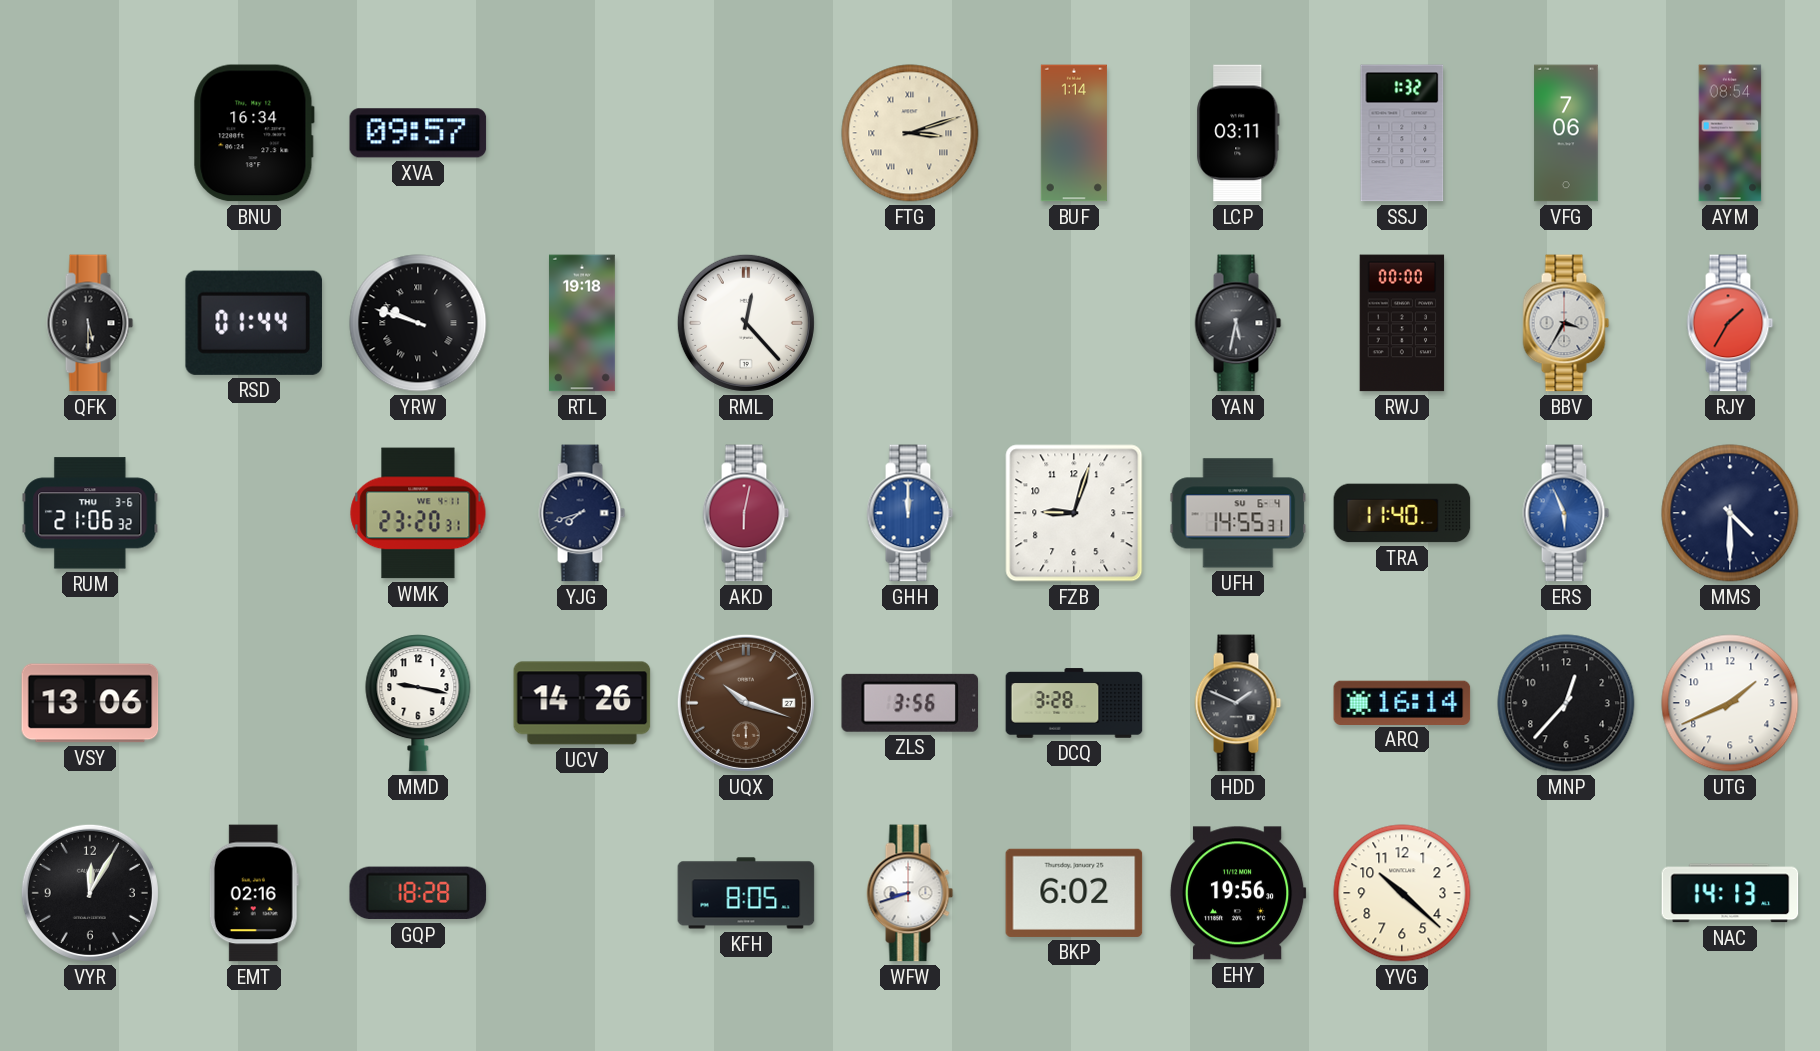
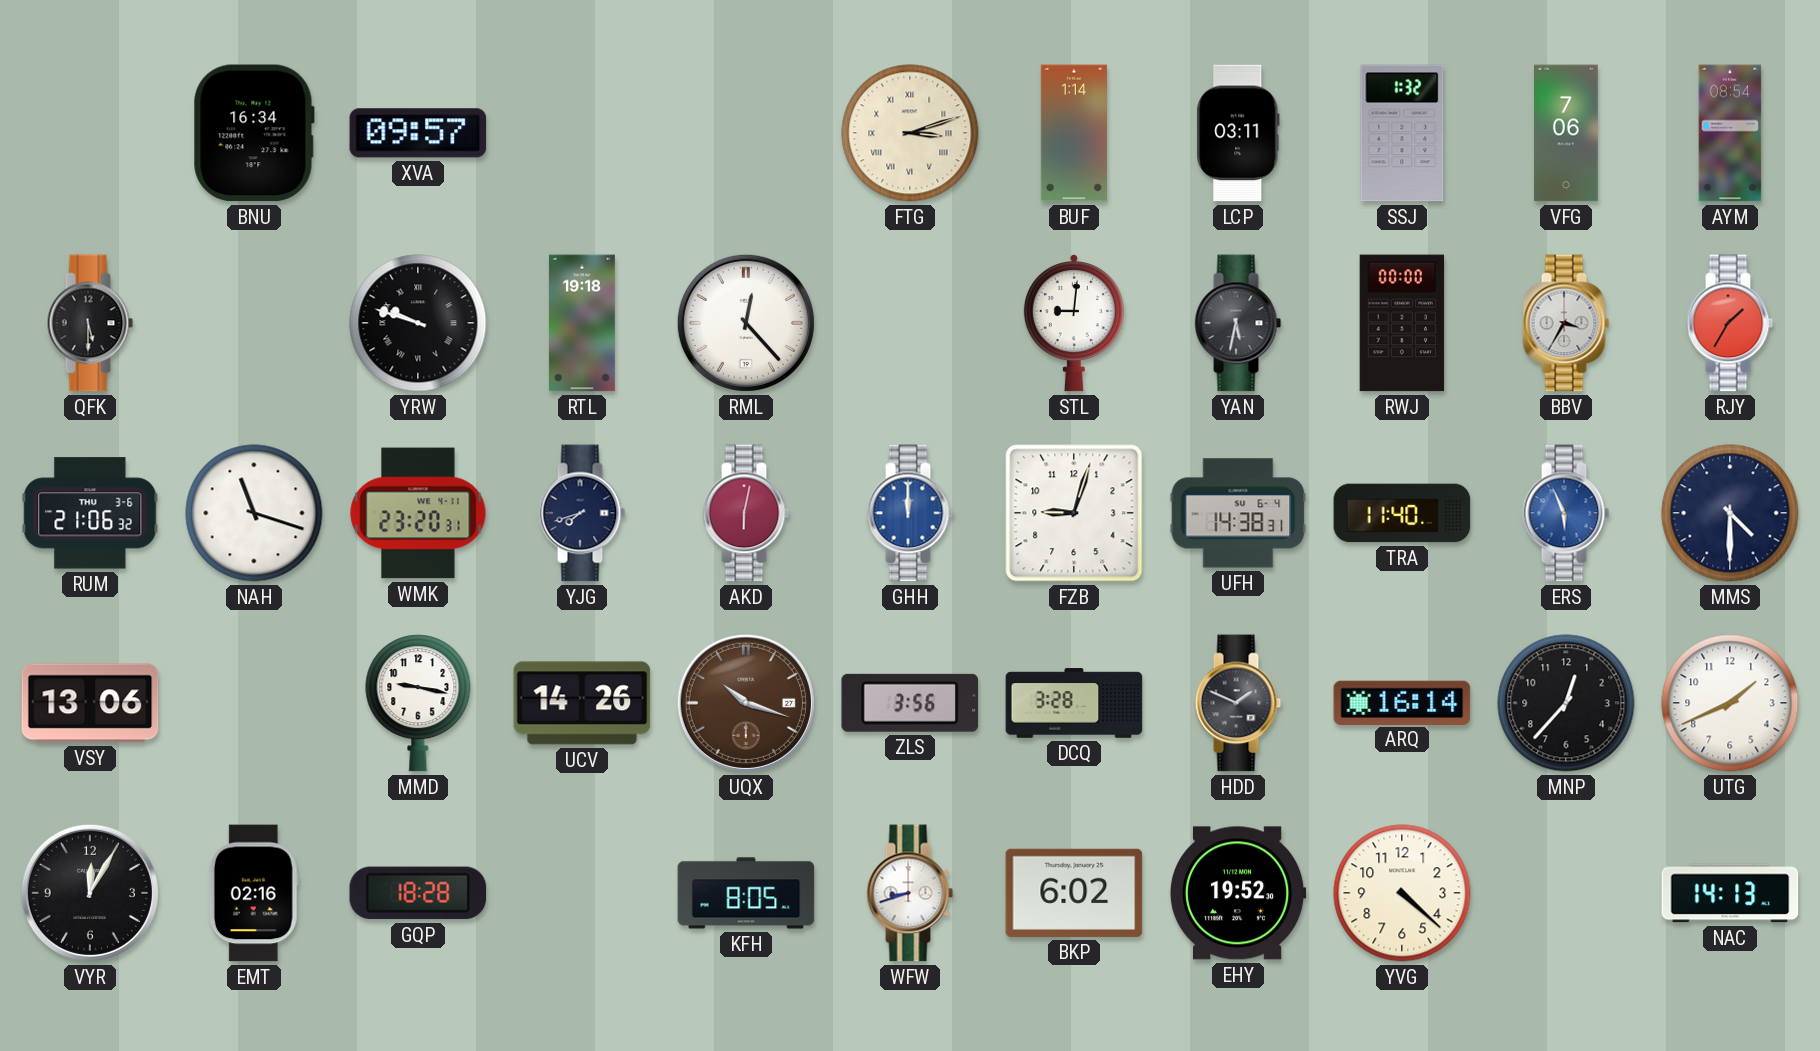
RSD: 01:44 -> none
STL: none -> 9:01
NAH: none -> 11:18
UFH: 14:55 -> 14:38
EHY: 19:56 -> 19:52
YVG: 10:22 -> 4:22
